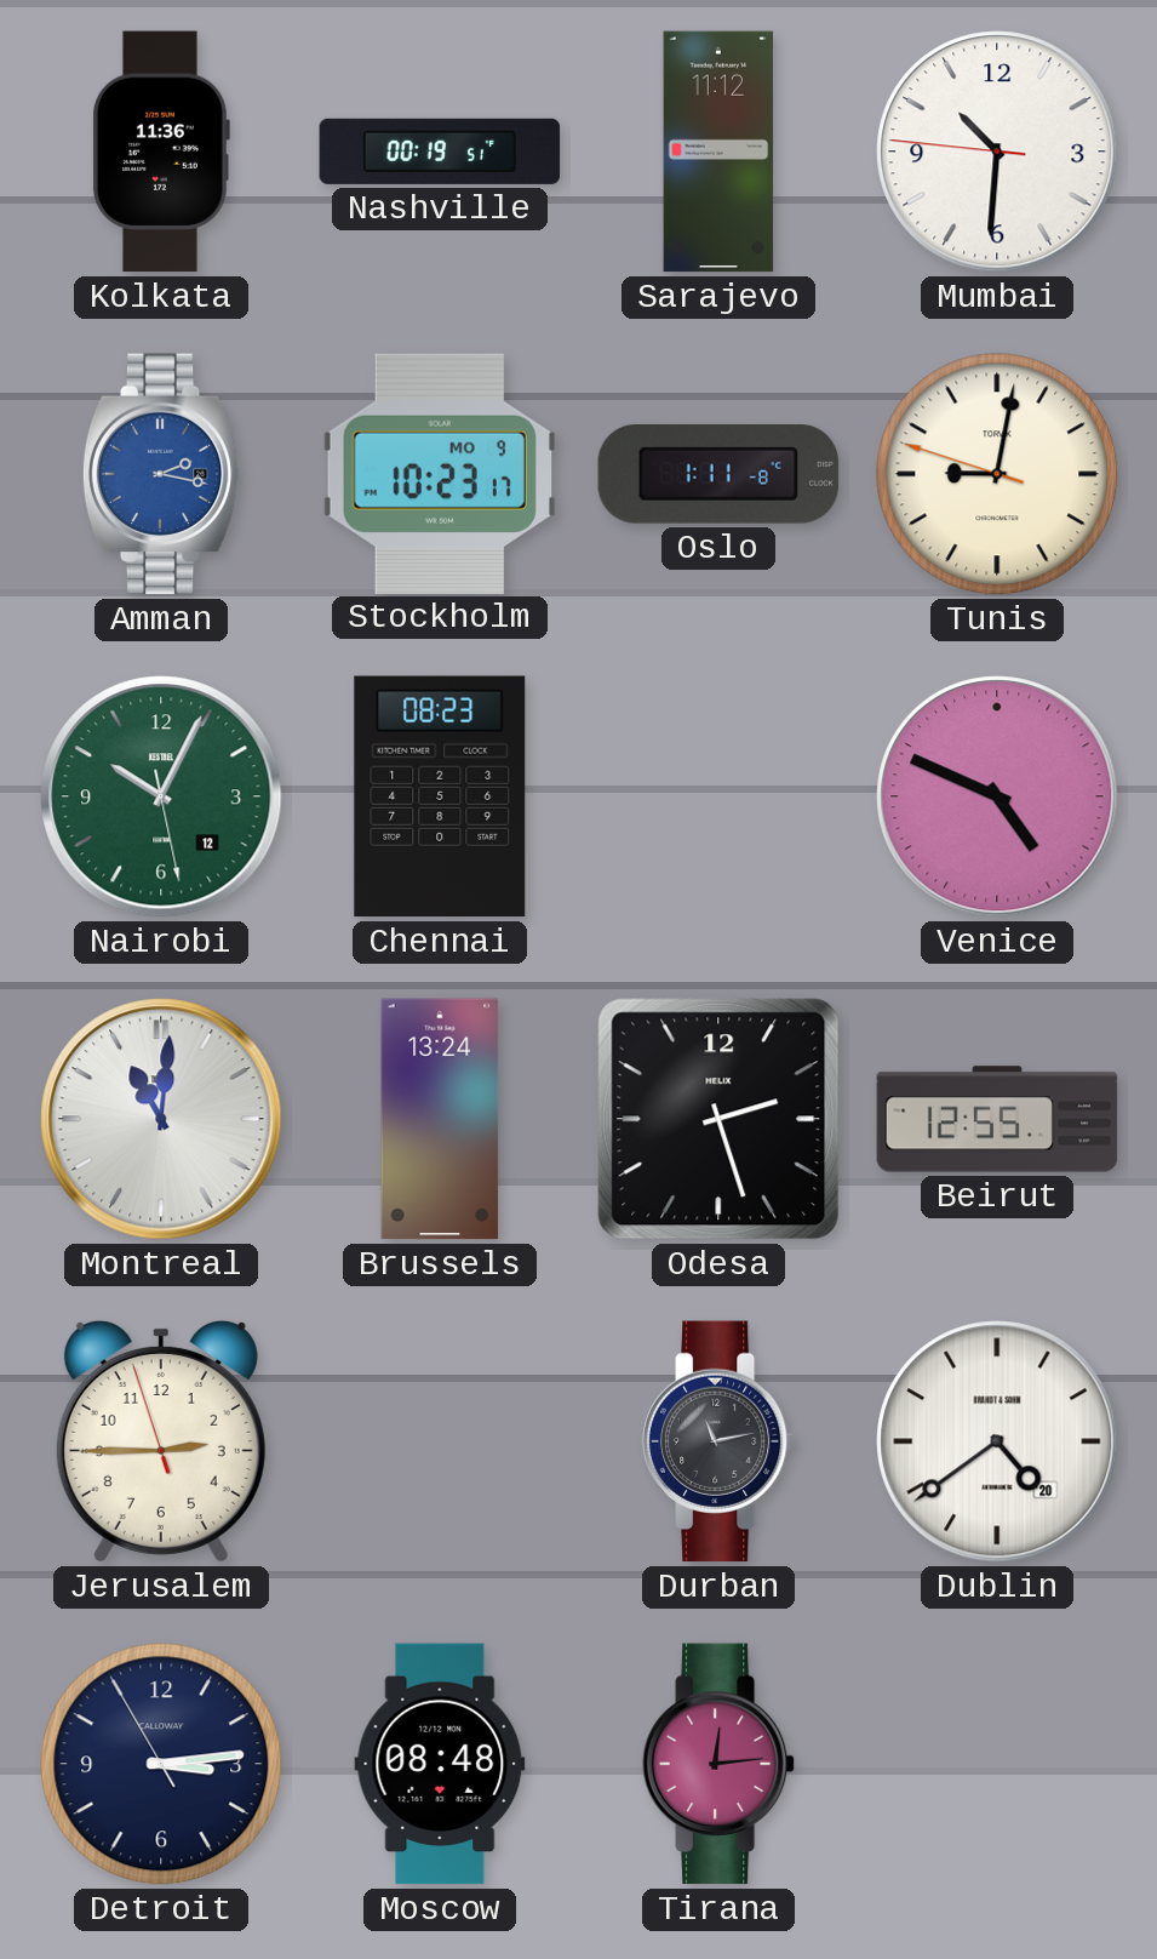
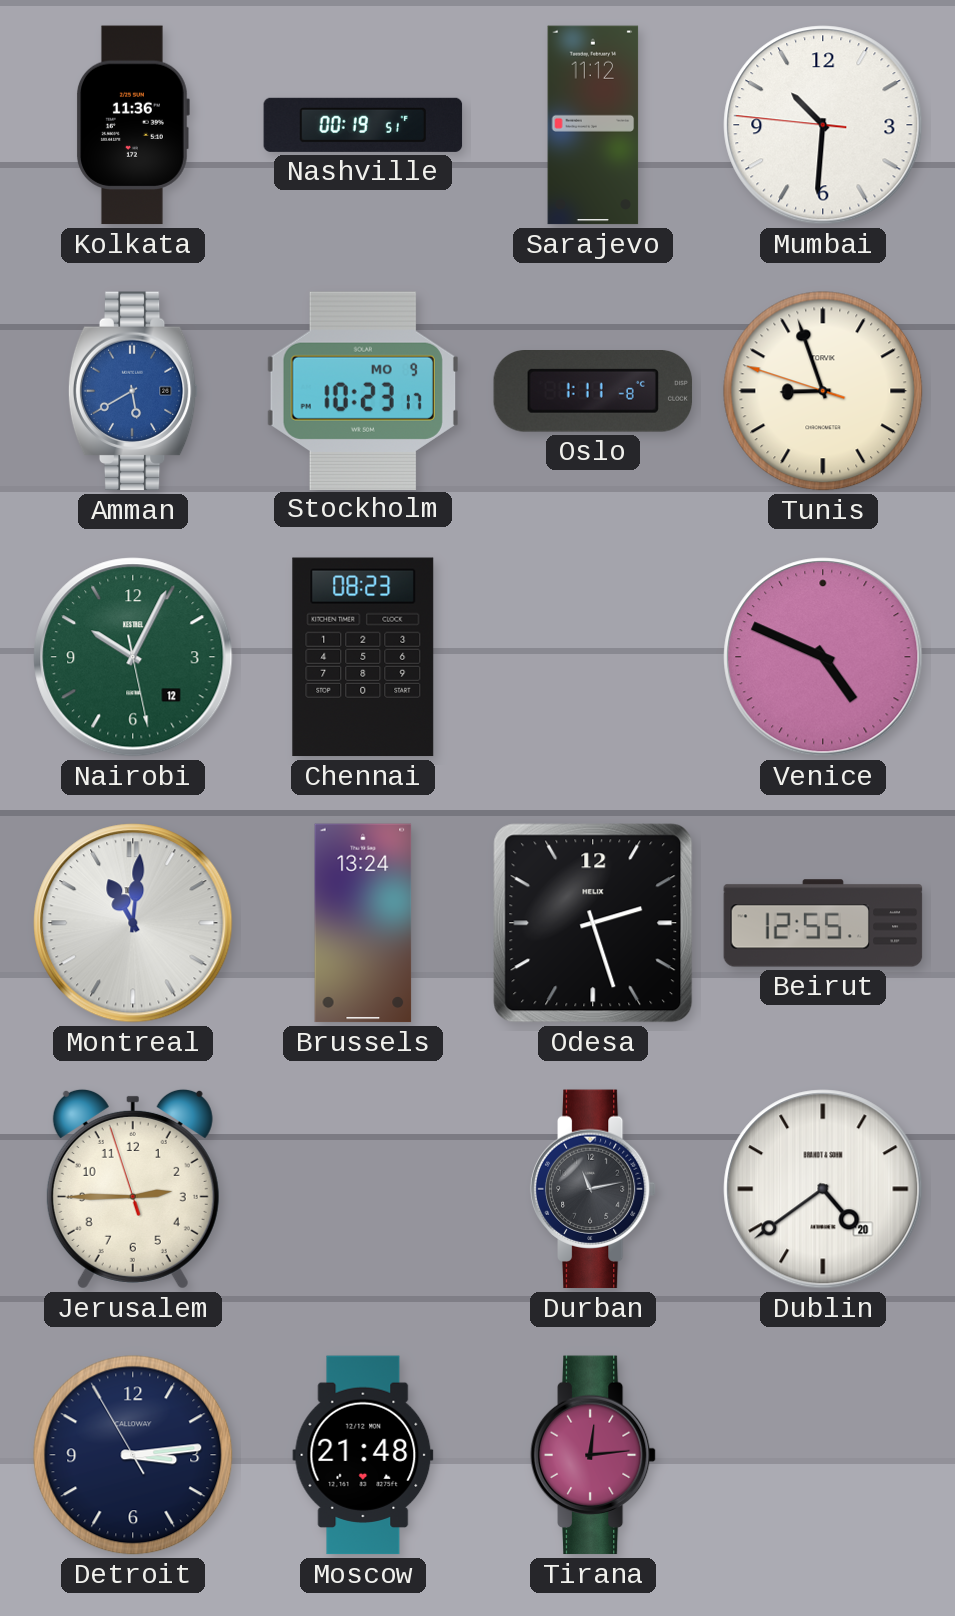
Amman: 2:17 -> 5:40
Tunis: 9:01 -> 8:56
Moscow: 08:48 -> 21:48
